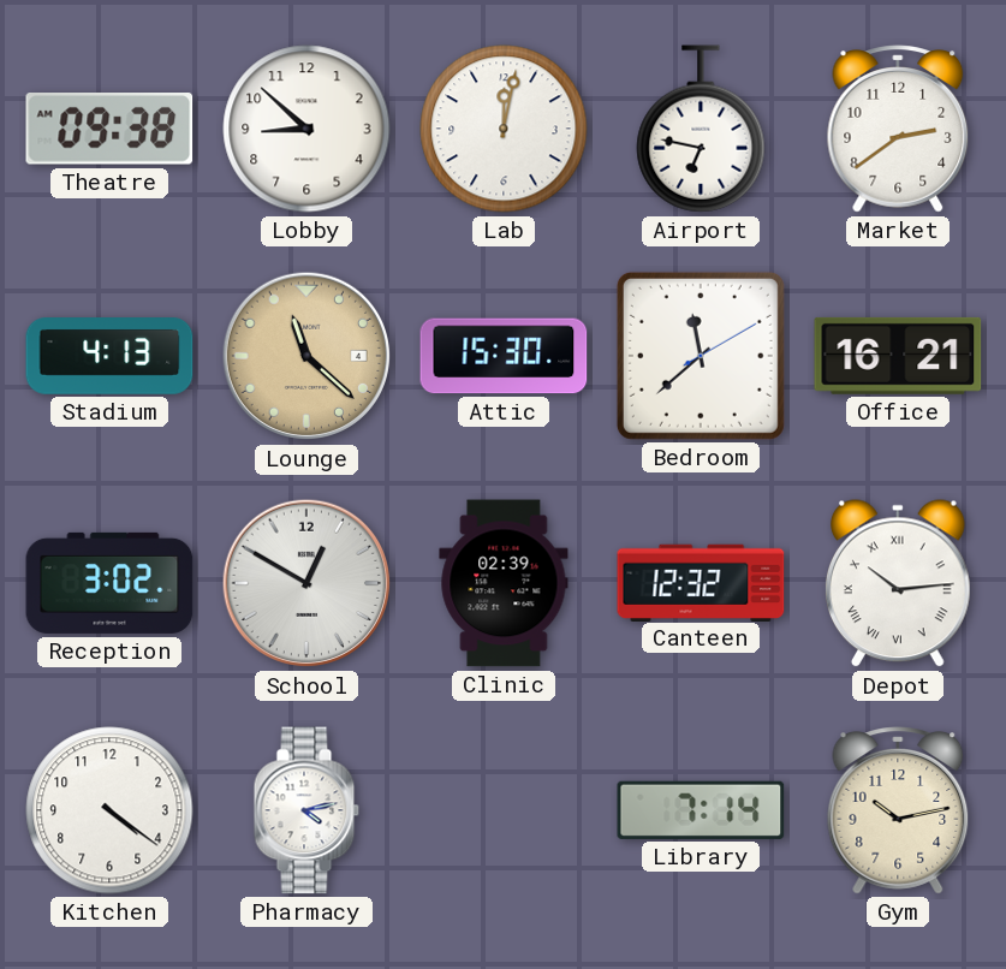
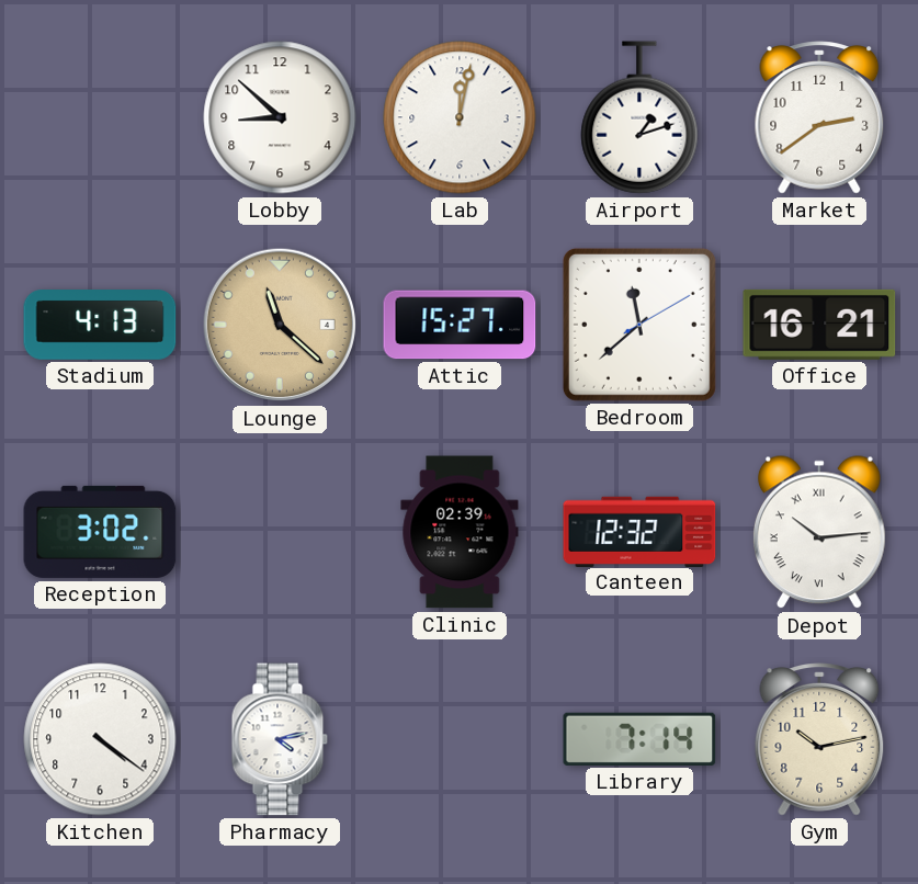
Theatre: 09:38 -> none
Airport: 6:47 -> 1:12
Attic: 15:30 -> 15:27
School: 12:50 -> none
